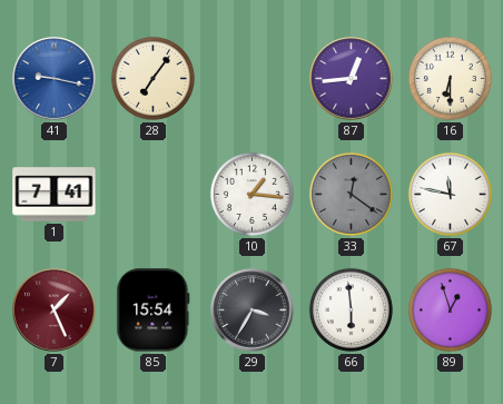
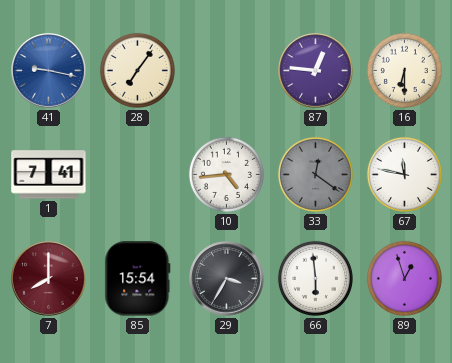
87: 12:44 -> 12:46
10: 1:16 -> 4:44
7: 1:26 -> 8:00
